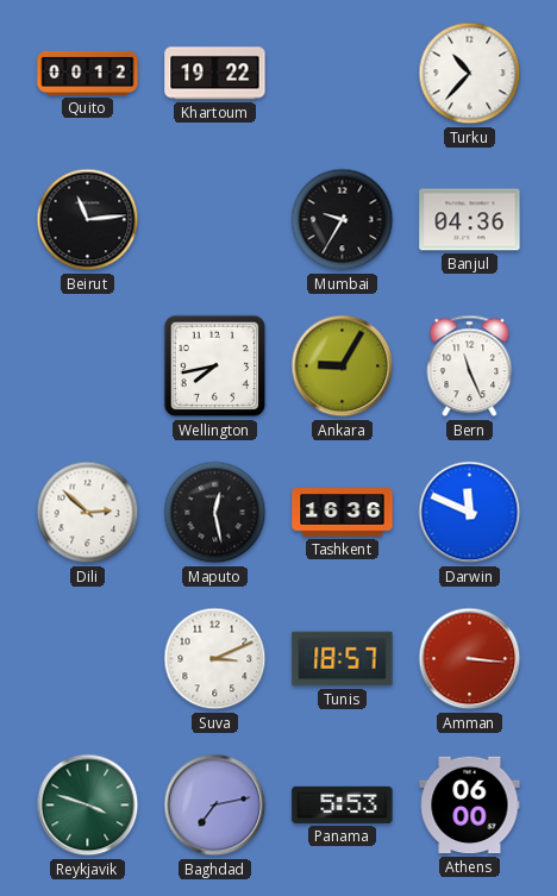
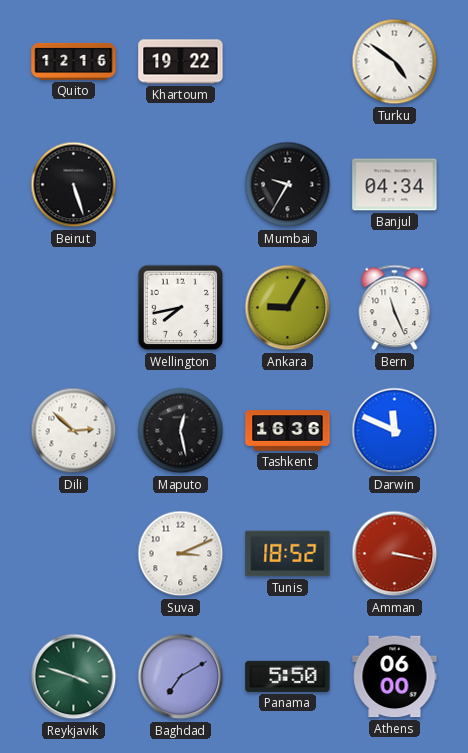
Quito: 00:12 -> 12:16
Turku: 10:37 -> 4:51
Beirut: 11:14 -> 5:27
Banjul: 04:36 -> 04:34
Tunis: 18:57 -> 18:52
Amman: 3:16 -> 3:17
Baghdad: 7:13 -> 7:10
Panama: 5:53 -> 5:50
